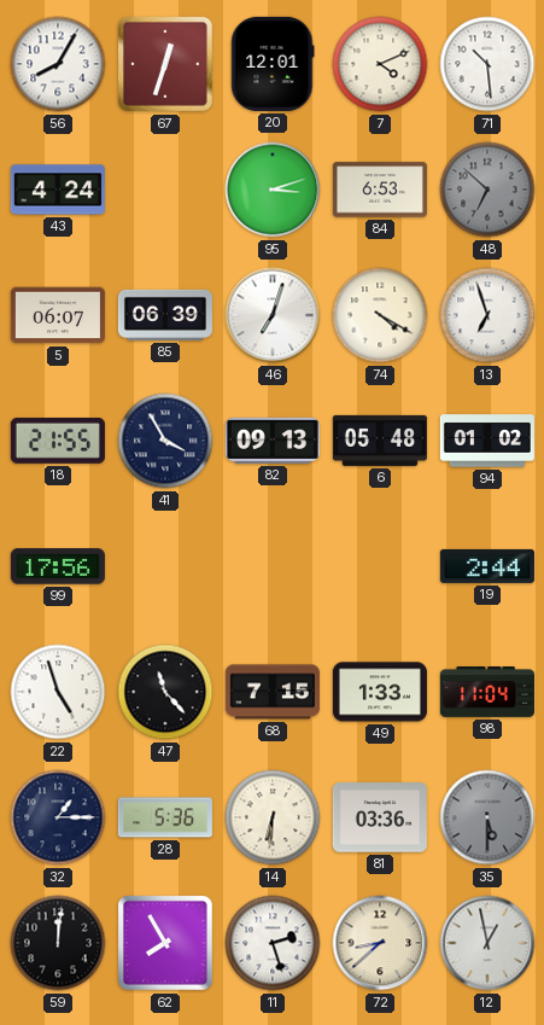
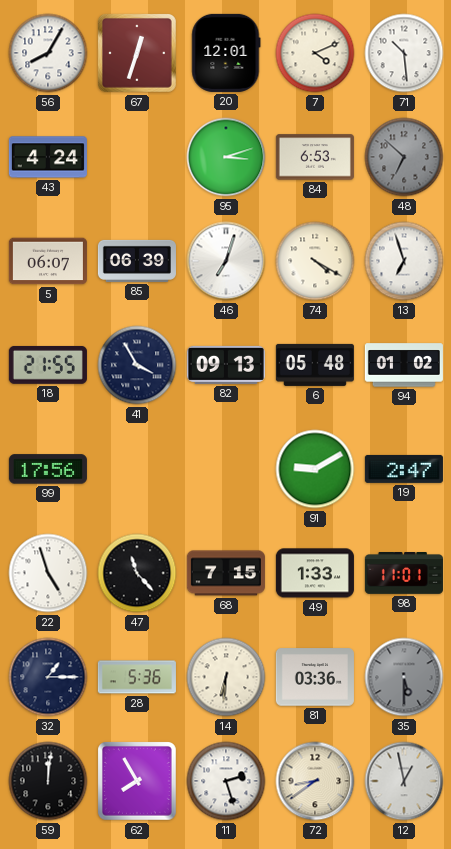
91: none -> 9:10
19: 2:44 -> 2:47
98: 11:04 -> 11:01
72: 8:38 -> 8:39
